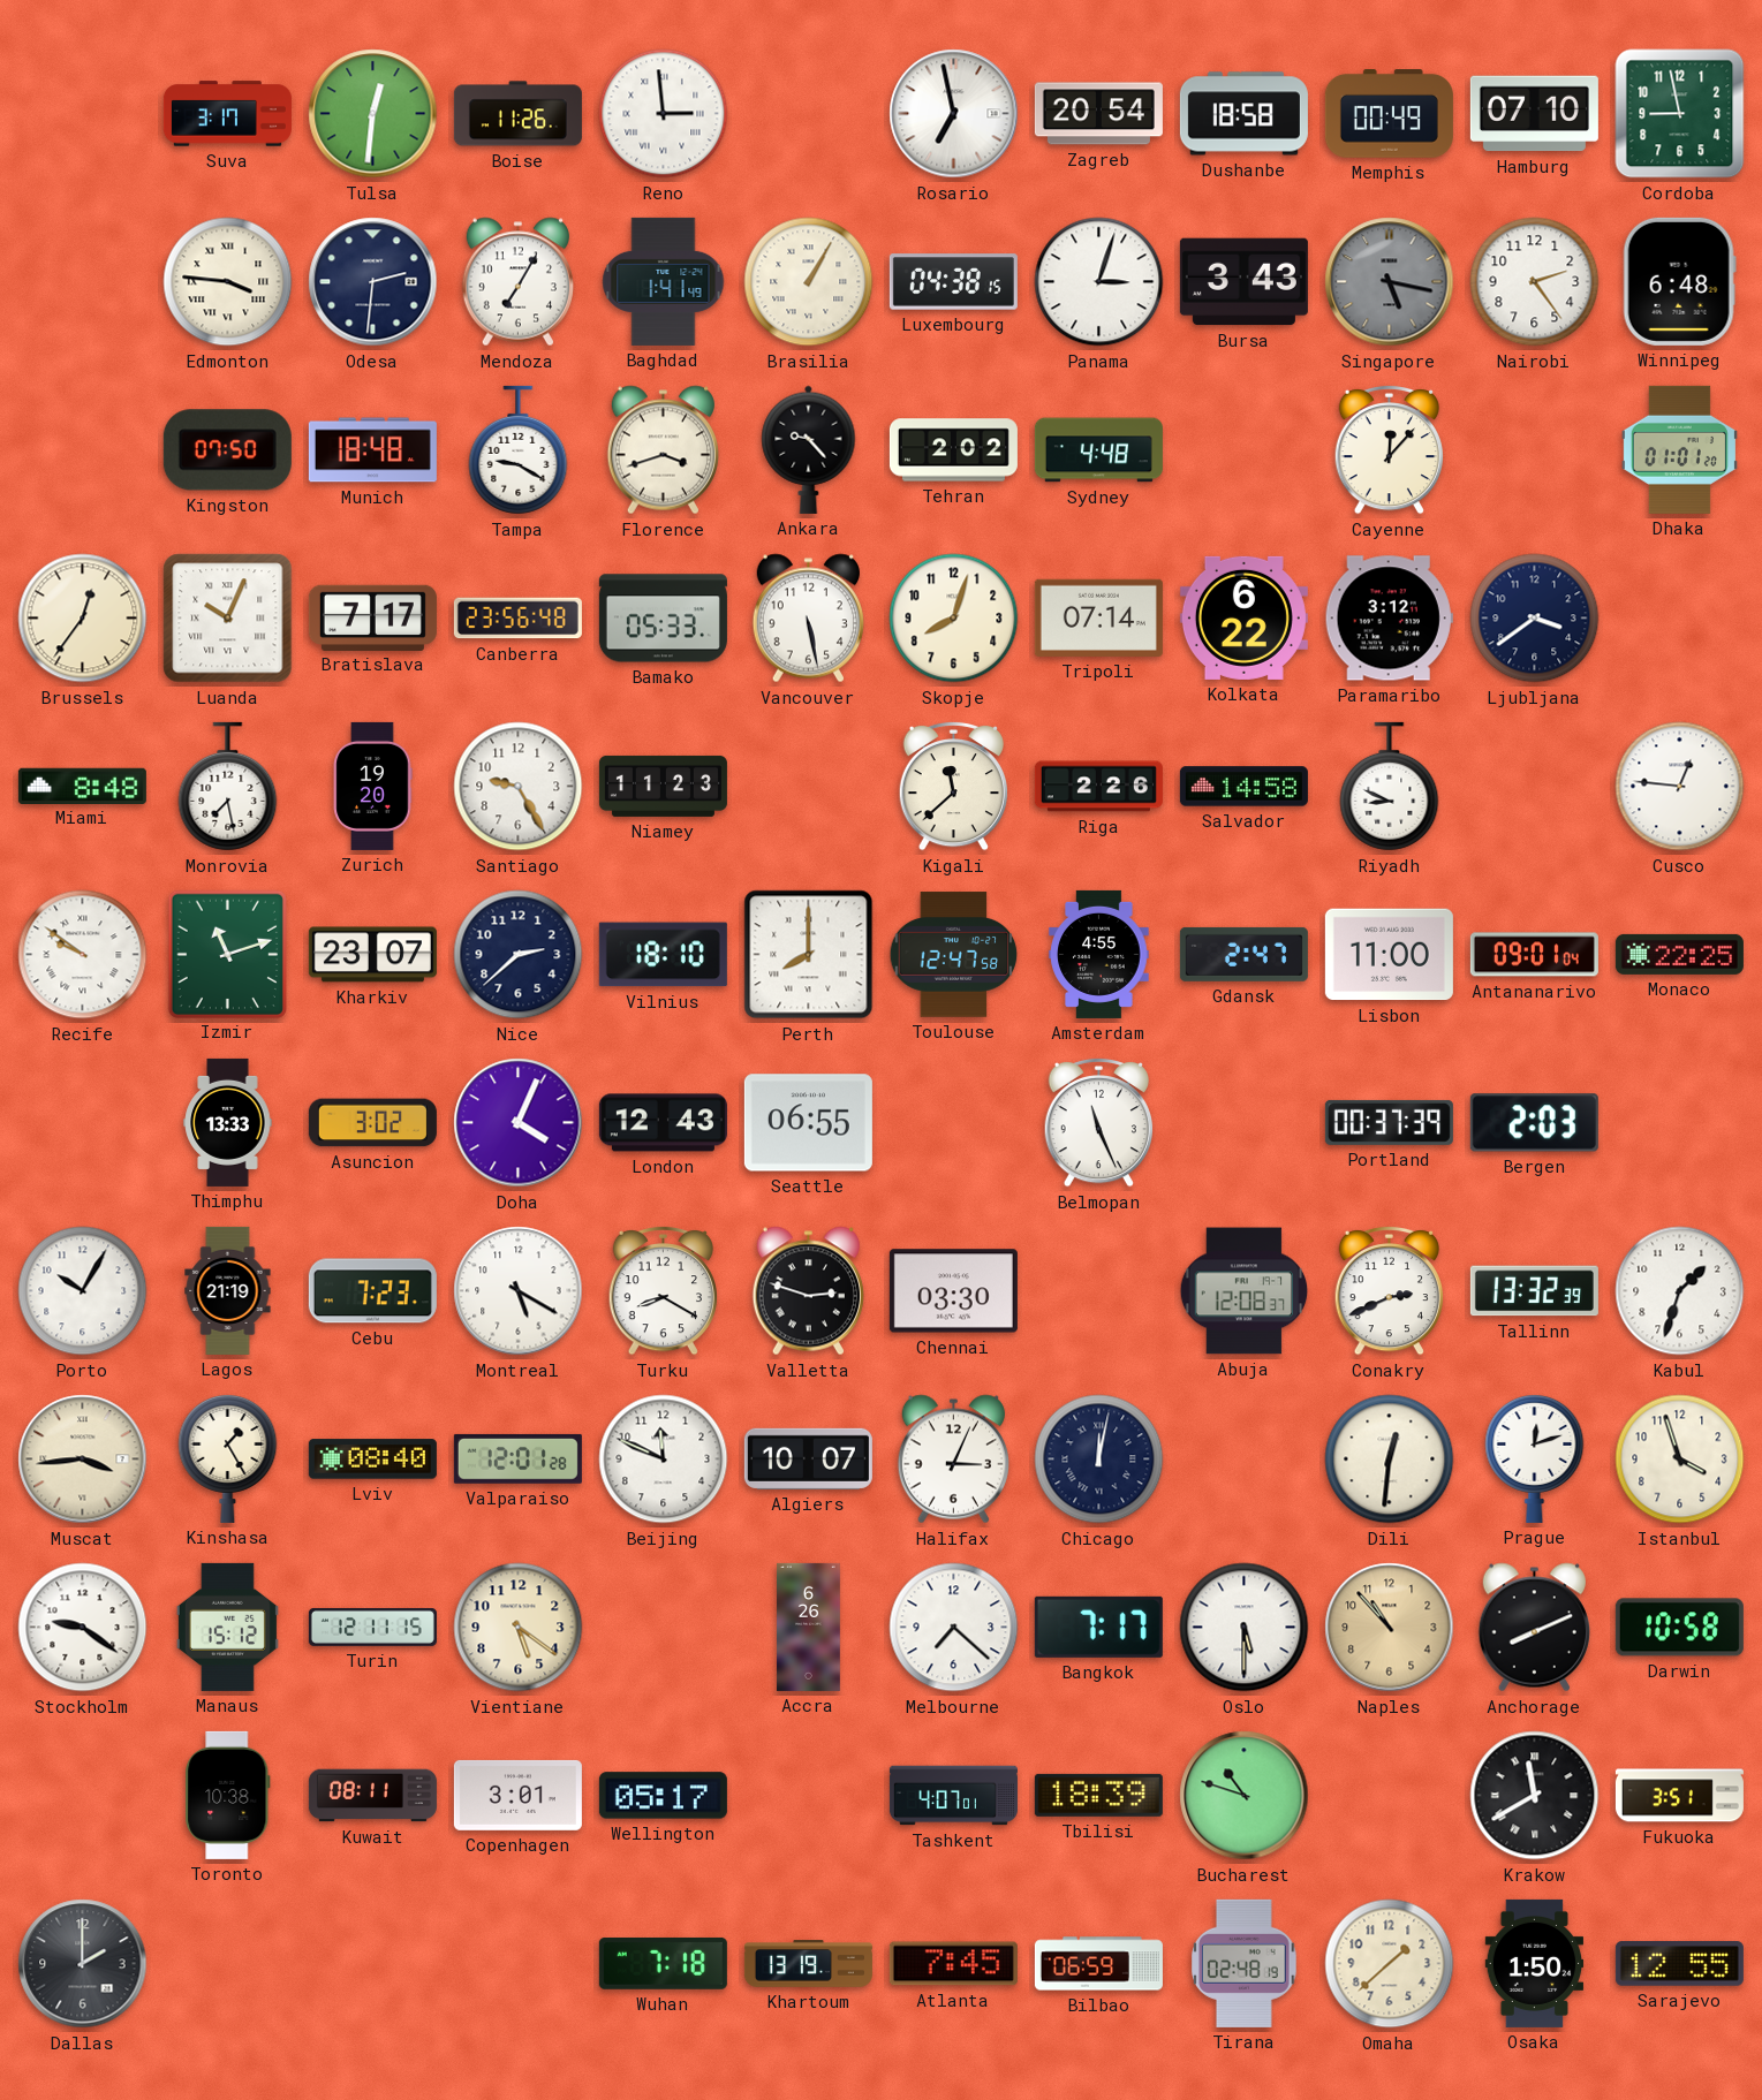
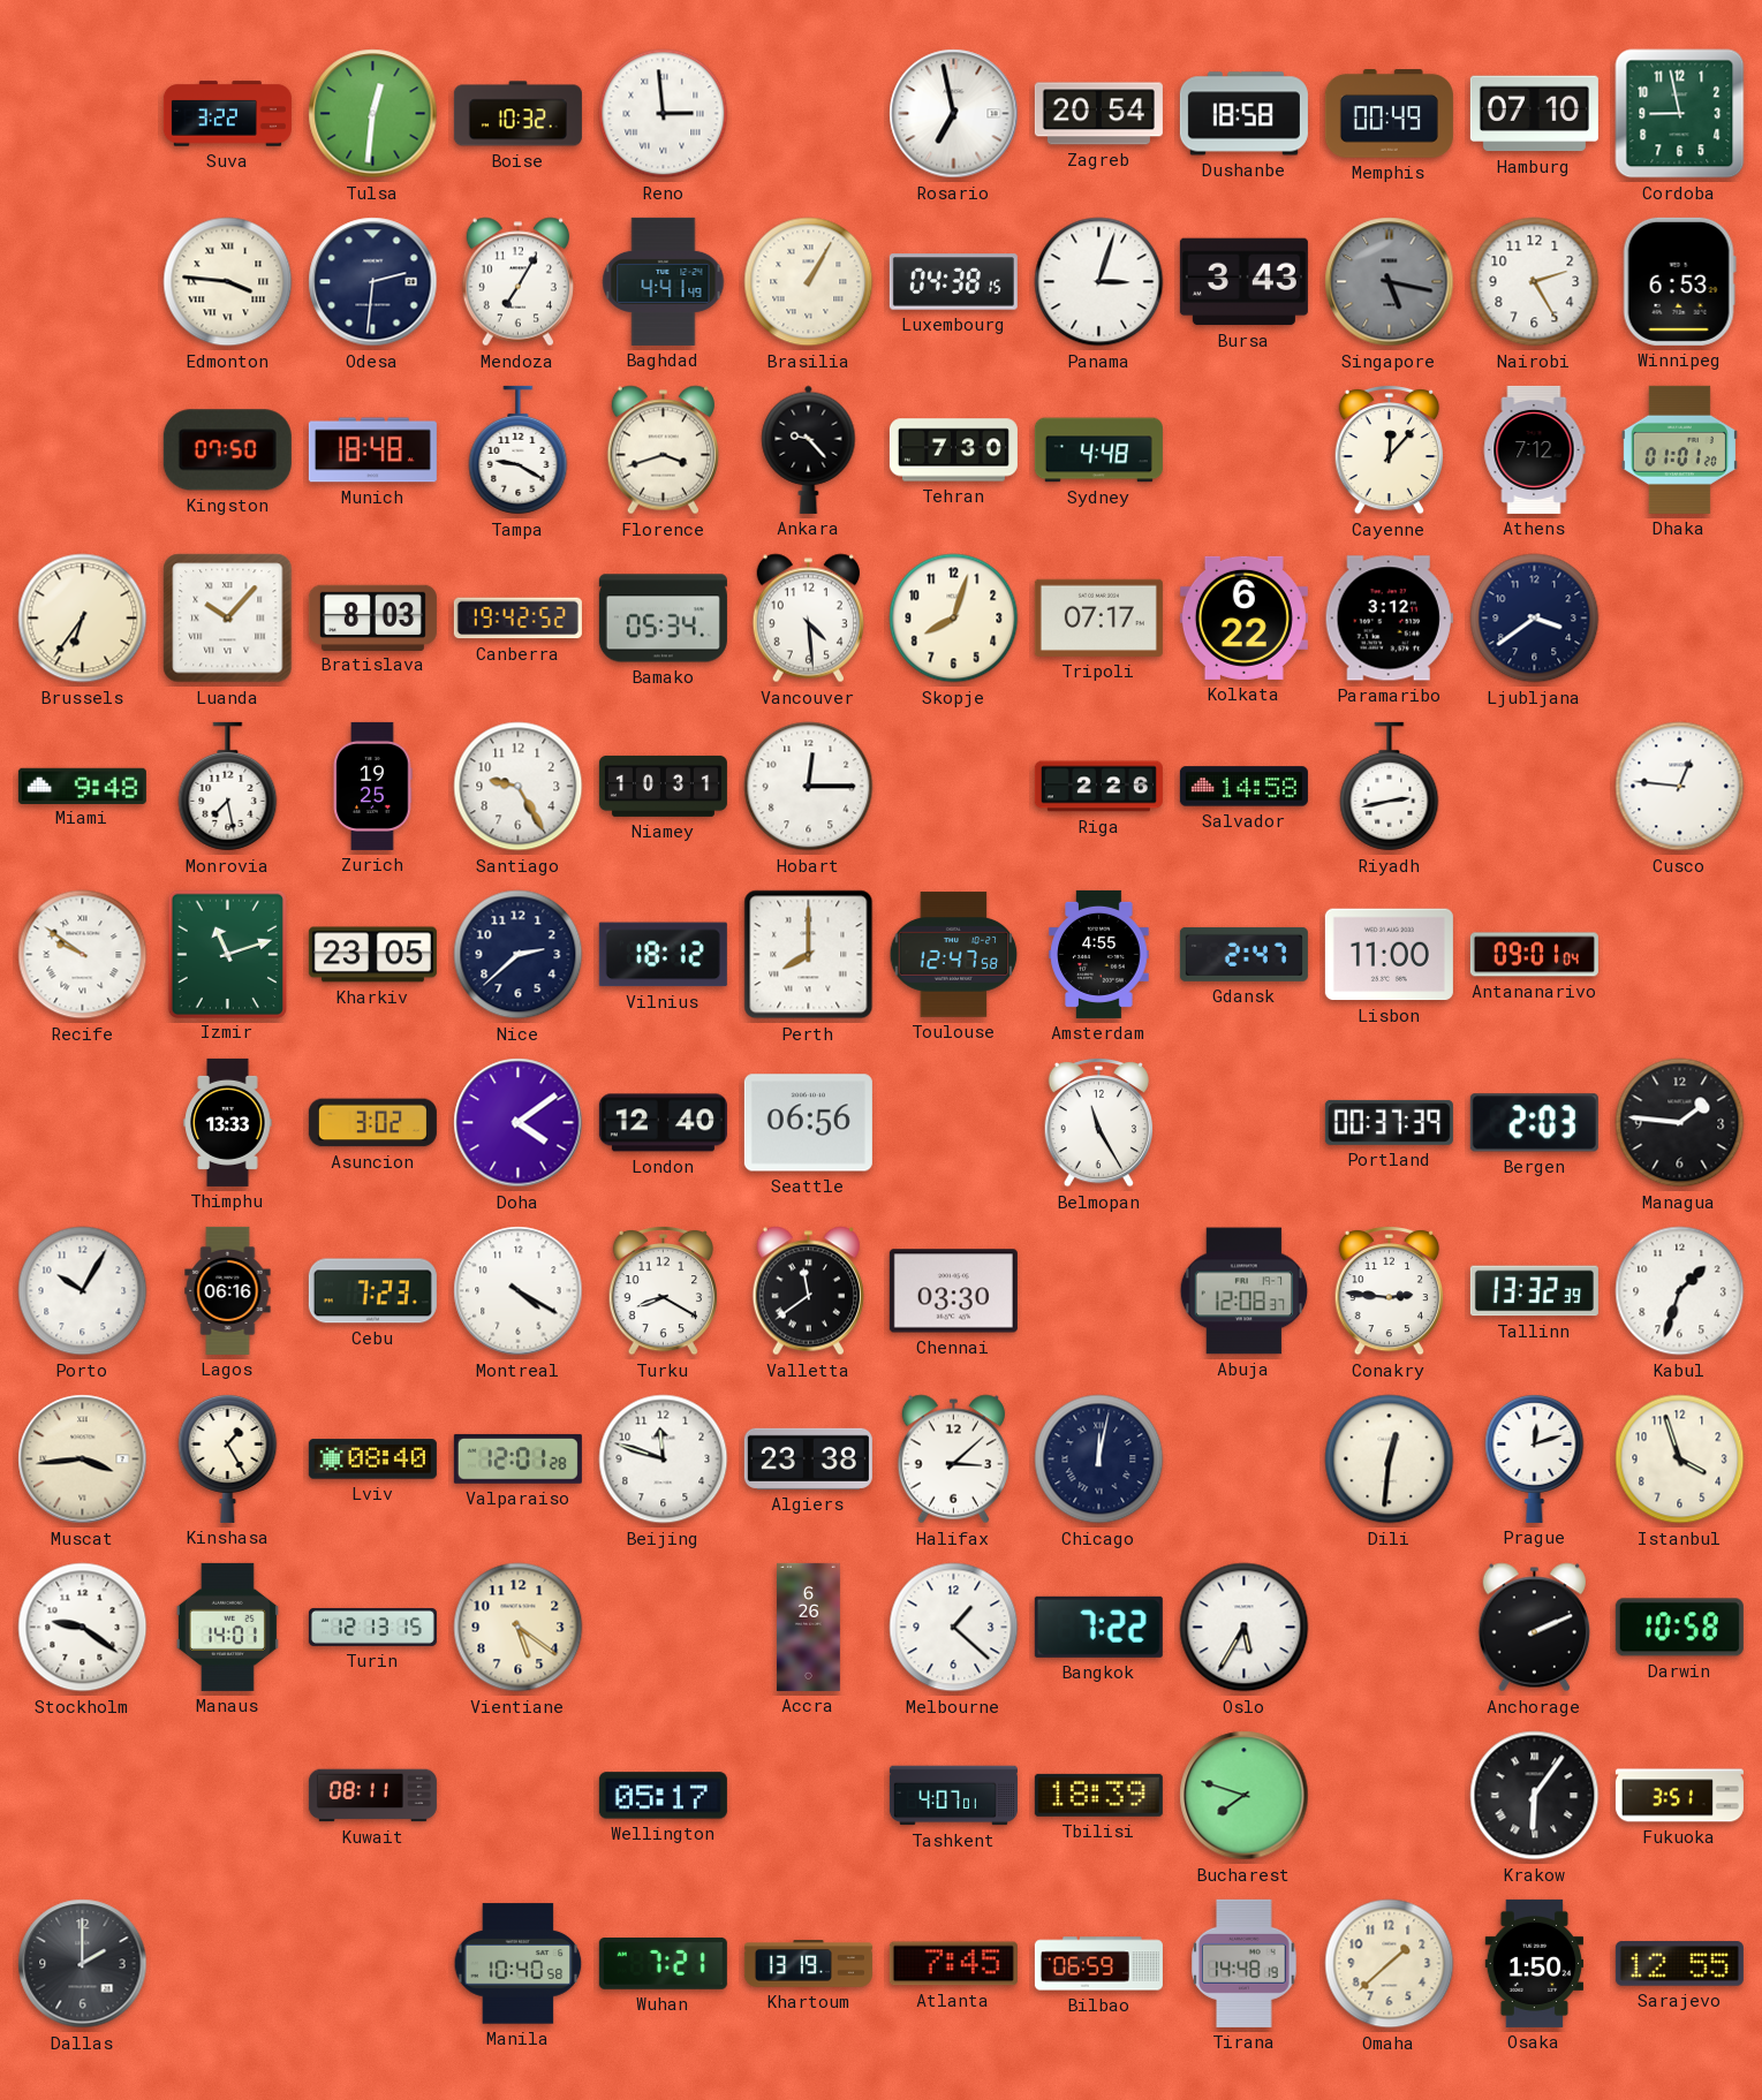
Suva: 3:17 -> 3:22
Boise: 11:26 -> 10:32
Baghdad: 1:41 -> 4:41
Nairobi: 2:24 -> 2:25
Winnipeg: 6:48 -> 6:53
Tehran: 2:02 -> 7:30
Athens: none -> 7:12
Brussels: 12:36 -> 6:36
Luanda: 10:04 -> 10:07
Bratislava: 7:17 -> 8:03
Canberra: 23:56 -> 19:42
Bamako: 05:33 -> 05:34
Vancouver: 5:28 -> 4:29
Tripoli: 07:14 -> 07:17
Miami: 8:48 -> 9:48
Zurich: 19:20 -> 19:25
Niamey: 11:23 -> 10:31
Hobart: none -> 12:15
Kigali: 11:38 -> none
Riyadh: 8:49 -> 2:43
Kharkiv: 23:07 -> 23:05
Vilnius: 18:10 -> 18:12
Monaco: 22:25 -> none
Doha: 4:04 -> 4:09
London: 12:43 -> 12:40
Seattle: 06:55 -> 06:56
Belmopan: 11:26 -> 11:25
Managua: none -> 1:46
Lagos: 21:19 -> 06:16
Montreal: 5:20 -> 4:20
Valletta: 2:48 -> 11:39
Conakry: 2:41 -> 2:46
Beijing: 11:49 -> 11:48
Algiers: 10:07 -> 23:38
Halifax: 3:04 -> 3:08
Manaus: 15:12 -> 14:01
Turin: 12:11 -> 12:13
Melbourne: 7:22 -> 1:22
Bangkok: 7:17 -> 7:22
Oslo: 5:30 -> 5:35
Naples: 10:53 -> none
Anchorage: 8:11 -> 2:11
Toronto: 10:38 -> none
Copenhagen: 3:01 -> none
Bucharest: 10:48 -> 7:48
Krakow: 11:40 -> 6:06
Manila: none -> 10:40
Wuhan: 7:18 -> 7:21
Tirana: 02:48 -> 14:48
